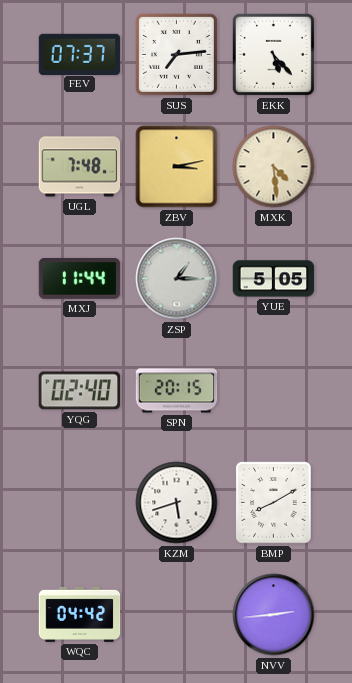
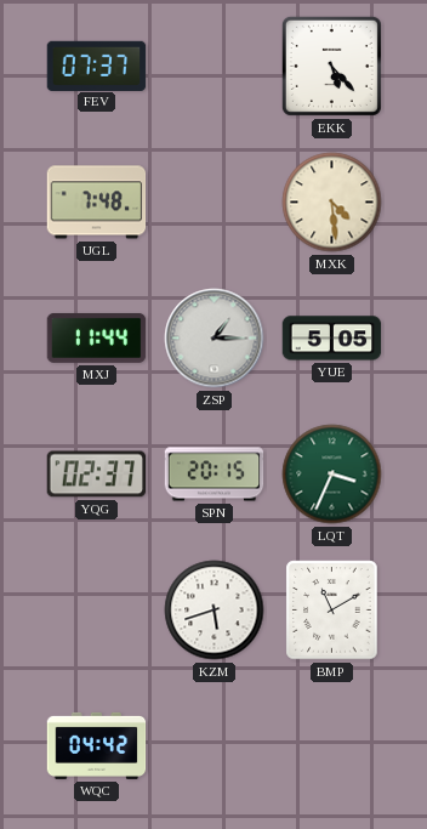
SUS: 7:14 -> none
ZBV: 3:13 -> none
YQG: 02:40 -> 02:37
LQT: none -> 3:34
BMP: 8:10 -> 11:10
NVV: 2:44 -> none
